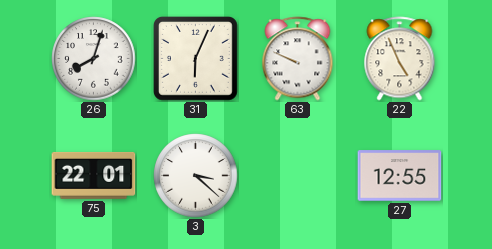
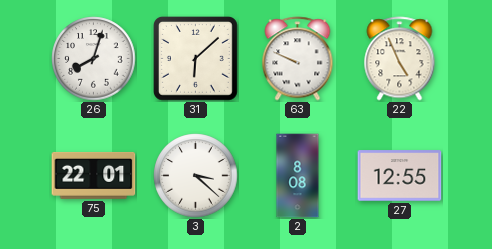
31: 6:04 -> 6:08
2: none -> 8:08
